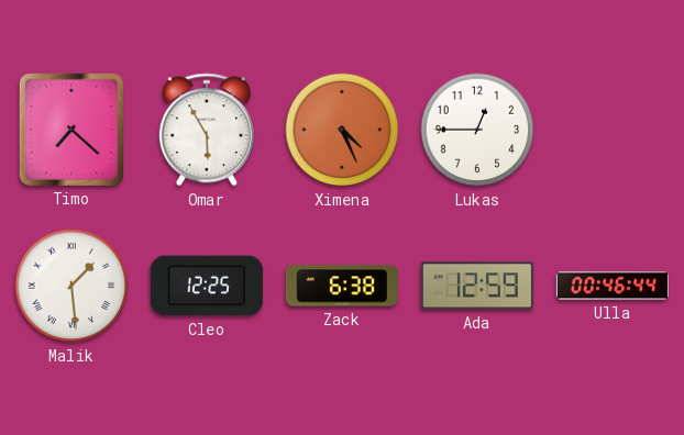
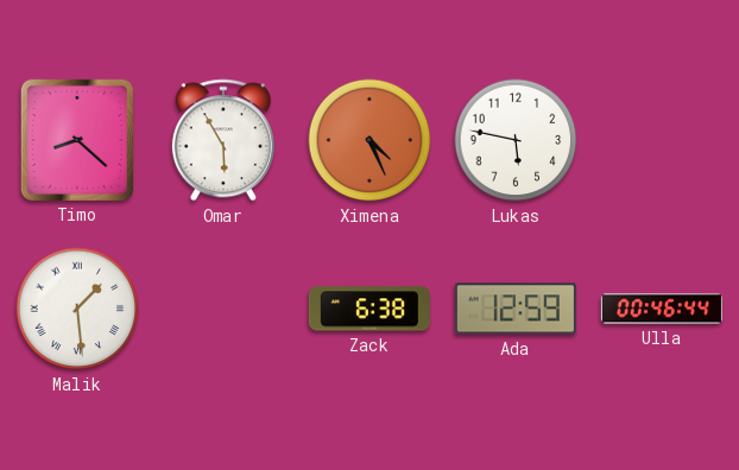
Timo: 7:22 -> 8:22
Lukas: 12:45 -> 5:47
Cleo: 12:25 -> none
